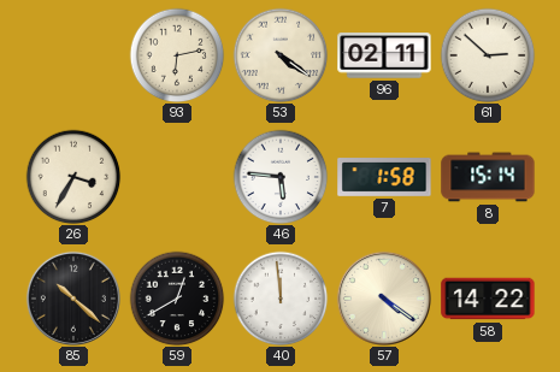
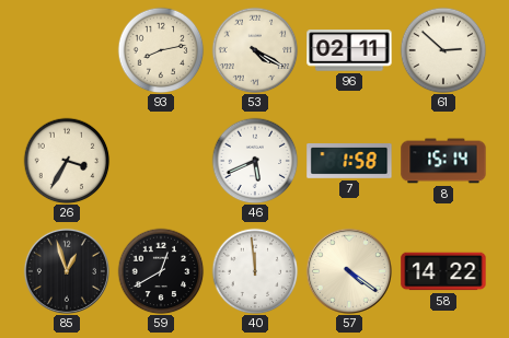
93: 6:13 -> 8:13
53: 4:21 -> 4:20
46: 5:46 -> 5:41
85: 10:22 -> 12:57
